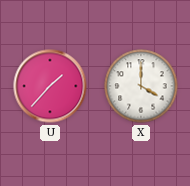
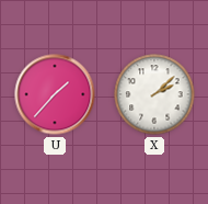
X: 4:00 -> 2:08
